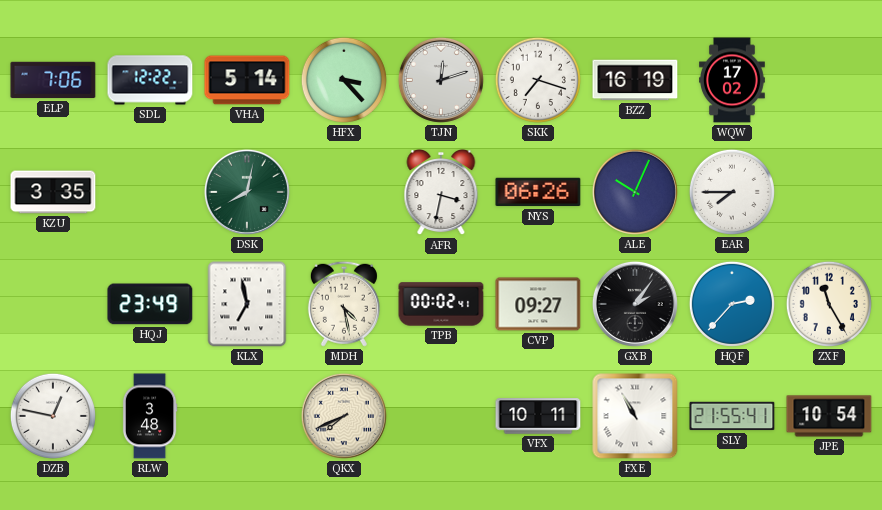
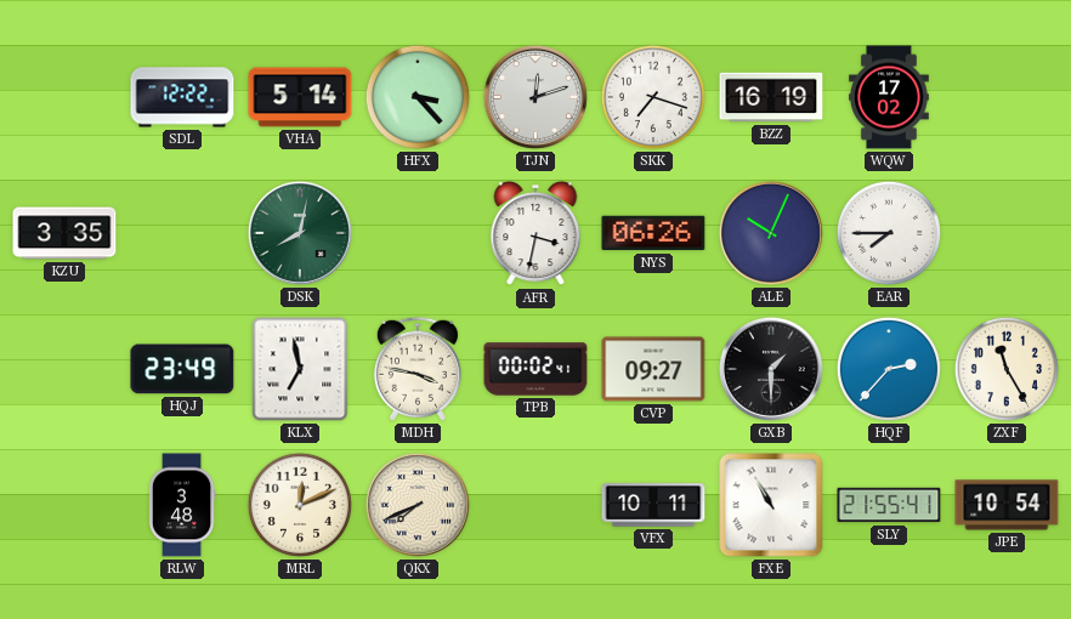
ELP: 7:06 -> none
MDH: 4:28 -> 3:47
GXB: 2:06 -> 1:30
DZB: 12:47 -> none
MRL: none -> 12:11
